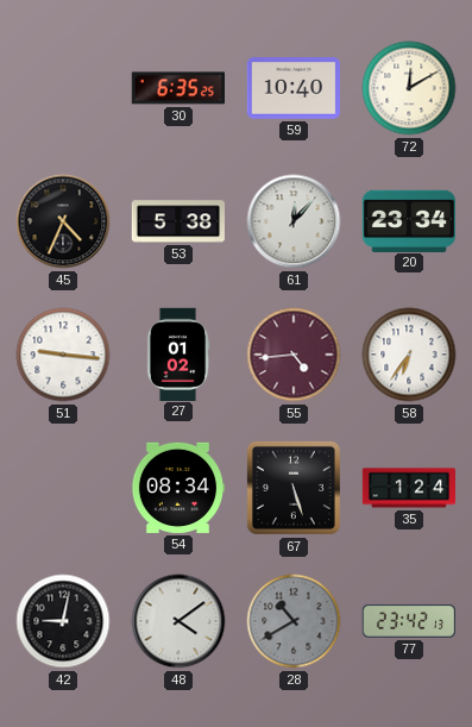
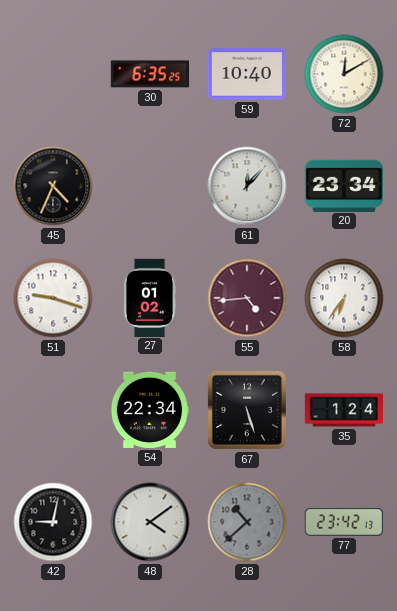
53: 5:38 -> none
51: 9:16 -> 9:18
54: 08:34 -> 22:34
28: 10:40 -> 10:38
